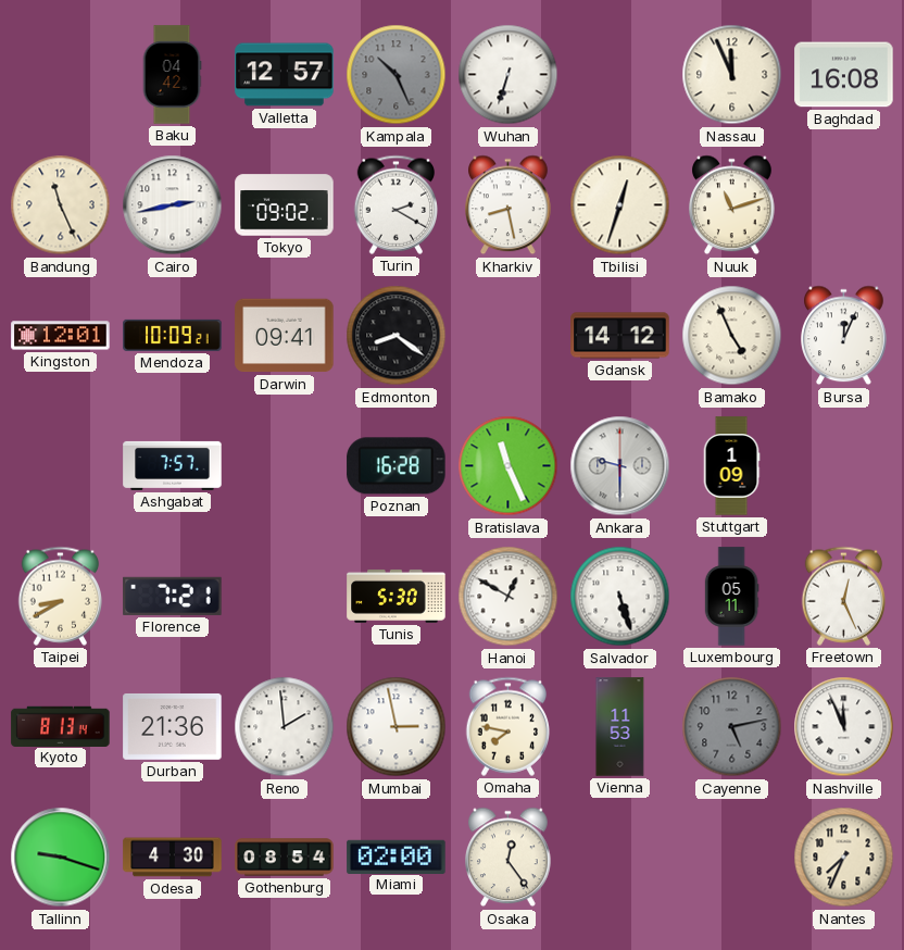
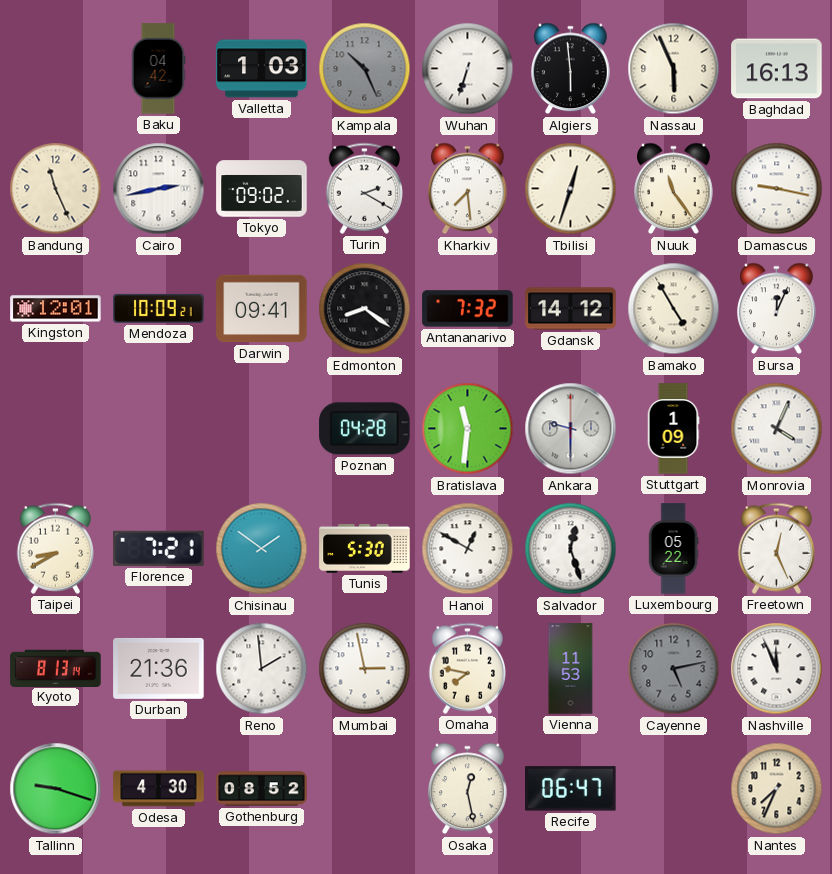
Valletta: 12:57 -> 1:03
Algiers: none -> 5:59
Nassau: 11:56 -> 5:56
Baghdad: 16:08 -> 16:13
Kharkiv: 8:28 -> 7:29
Nuuk: 11:12 -> 11:24
Damascus: none -> 9:17
Antananarivo: none -> 7:32
Bamako: 4:56 -> 4:55
Ashgabat: 7:57 -> none
Poznan: 16:28 -> 04:28
Bratislava: 11:26 -> 11:31
Monrovia: none -> 4:04
Chisinau: none -> 1:51
Salvador: 5:27 -> 12:27
Luxembourg: 05:11 -> 05:22
Gothenburg: 08:54 -> 08:52
Miami: 02:00 -> none
Osaka: 12:24 -> 12:28
Recife: none -> 06:47
